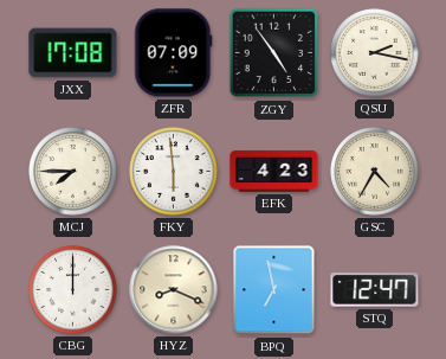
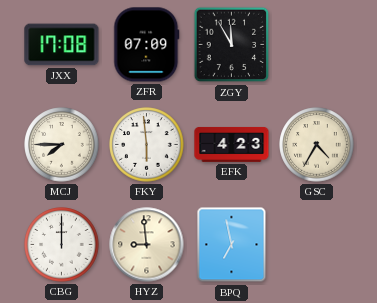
ZGY: 4:54 -> 11:55
QSU: 2:17 -> none
HYZ: 8:19 -> 8:59
STQ: 12:47 -> none
